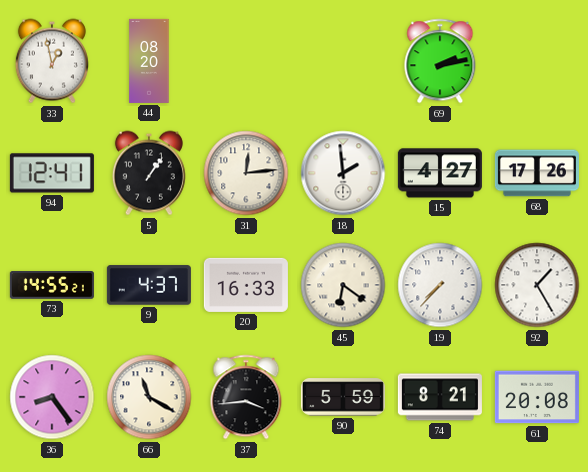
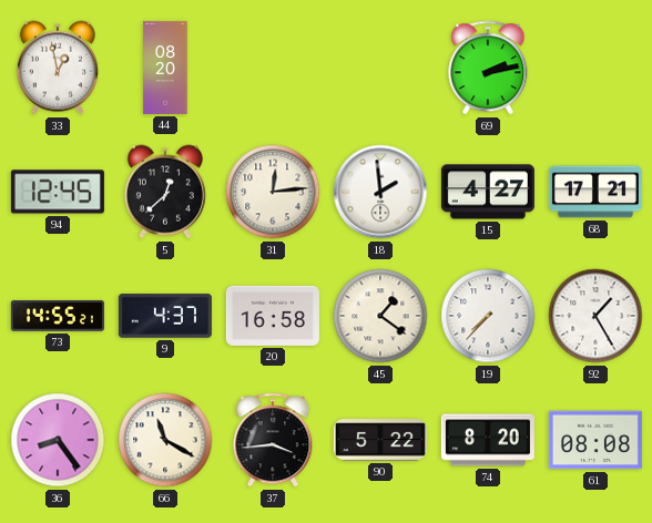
94: 12:41 -> 12:45
5: 1:06 -> 12:38
68: 17:26 -> 17:21
20: 16:33 -> 16:58
45: 6:21 -> 1:21
90: 5:59 -> 5:22
74: 8:21 -> 8:20
61: 20:08 -> 08:08
